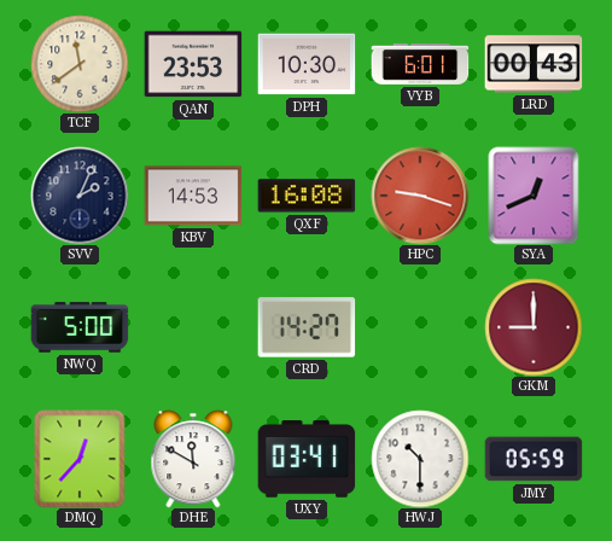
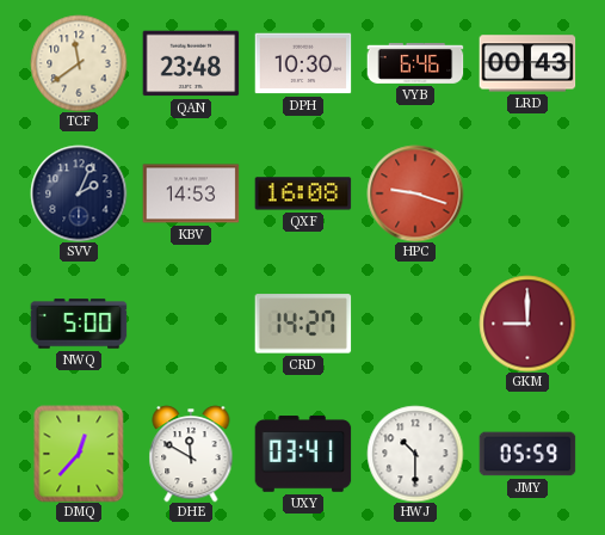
QAN: 23:53 -> 23:48
VYB: 6:01 -> 6:46
SYA: 12:41 -> none
